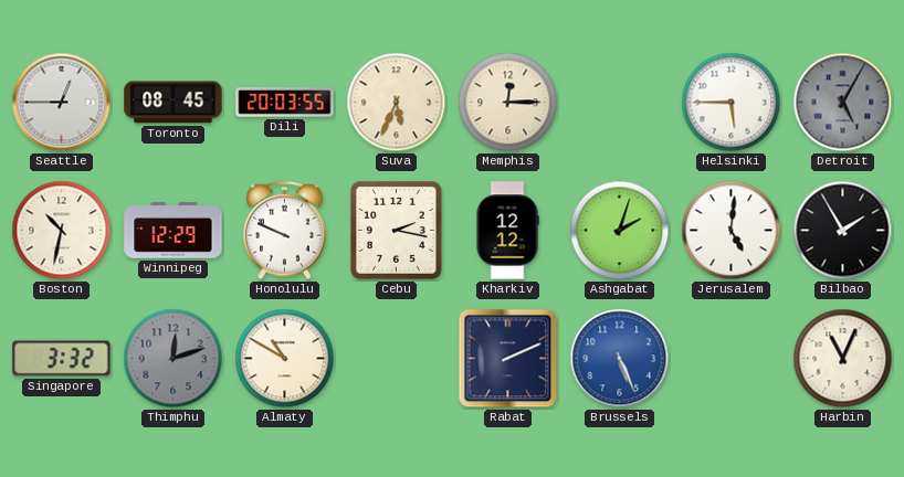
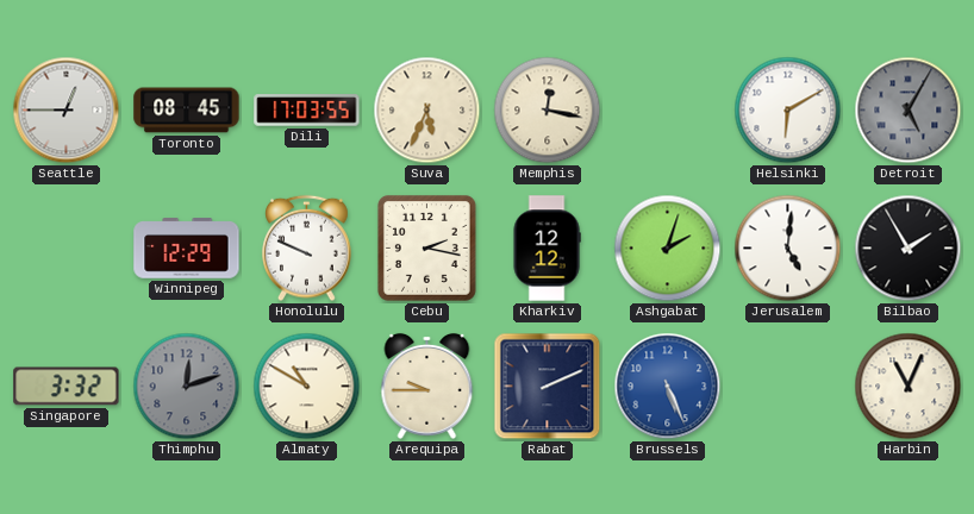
Dili: 20:03 -> 17:03
Memphis: 12:15 -> 12:17
Helsinki: 5:45 -> 6:10
Boston: 10:32 -> none
Arequipa: none -> 9:45
